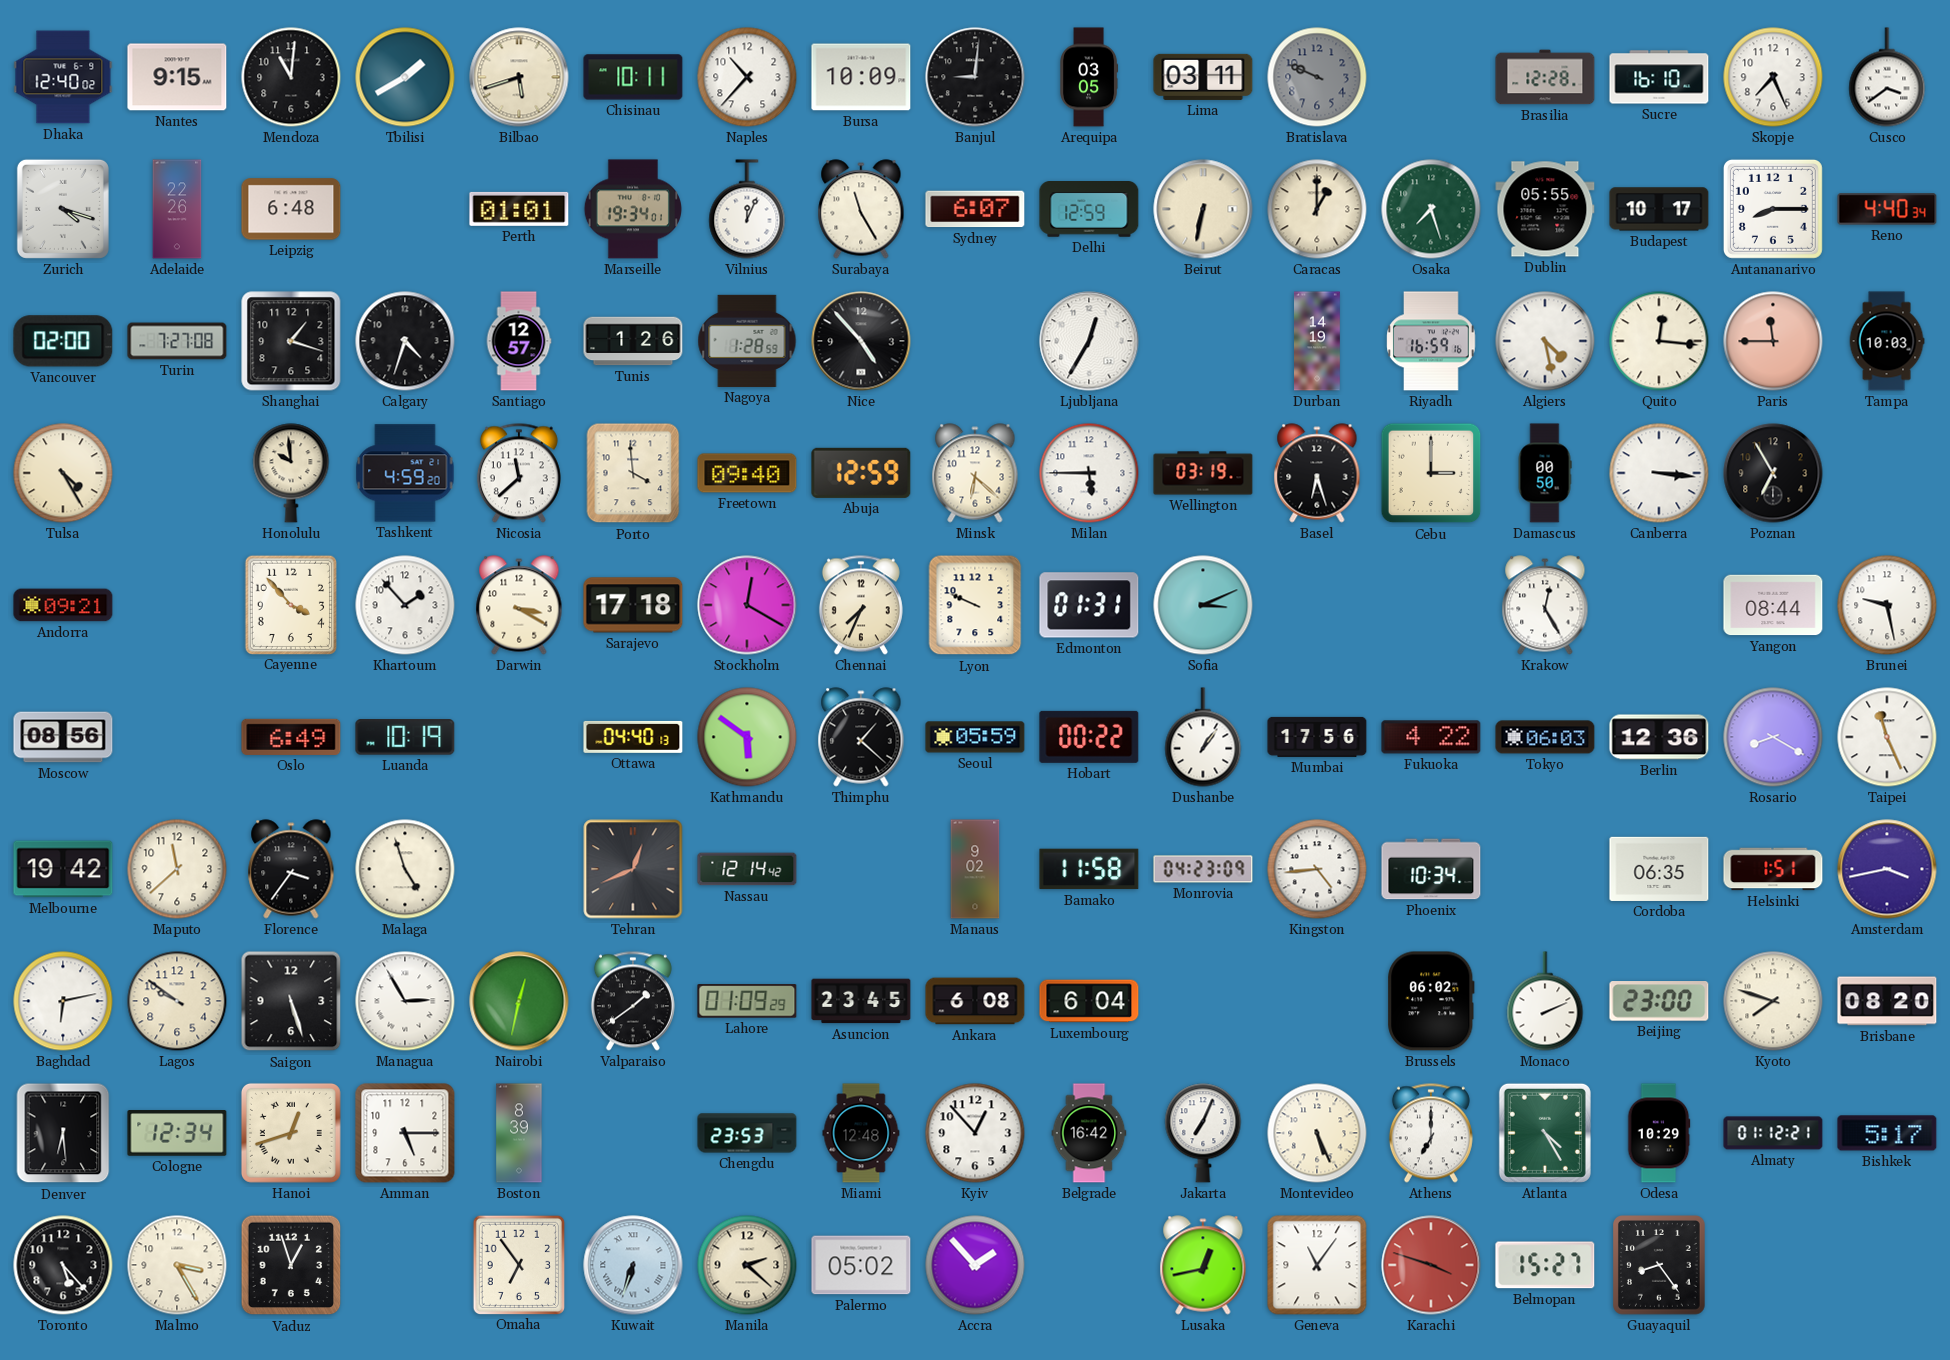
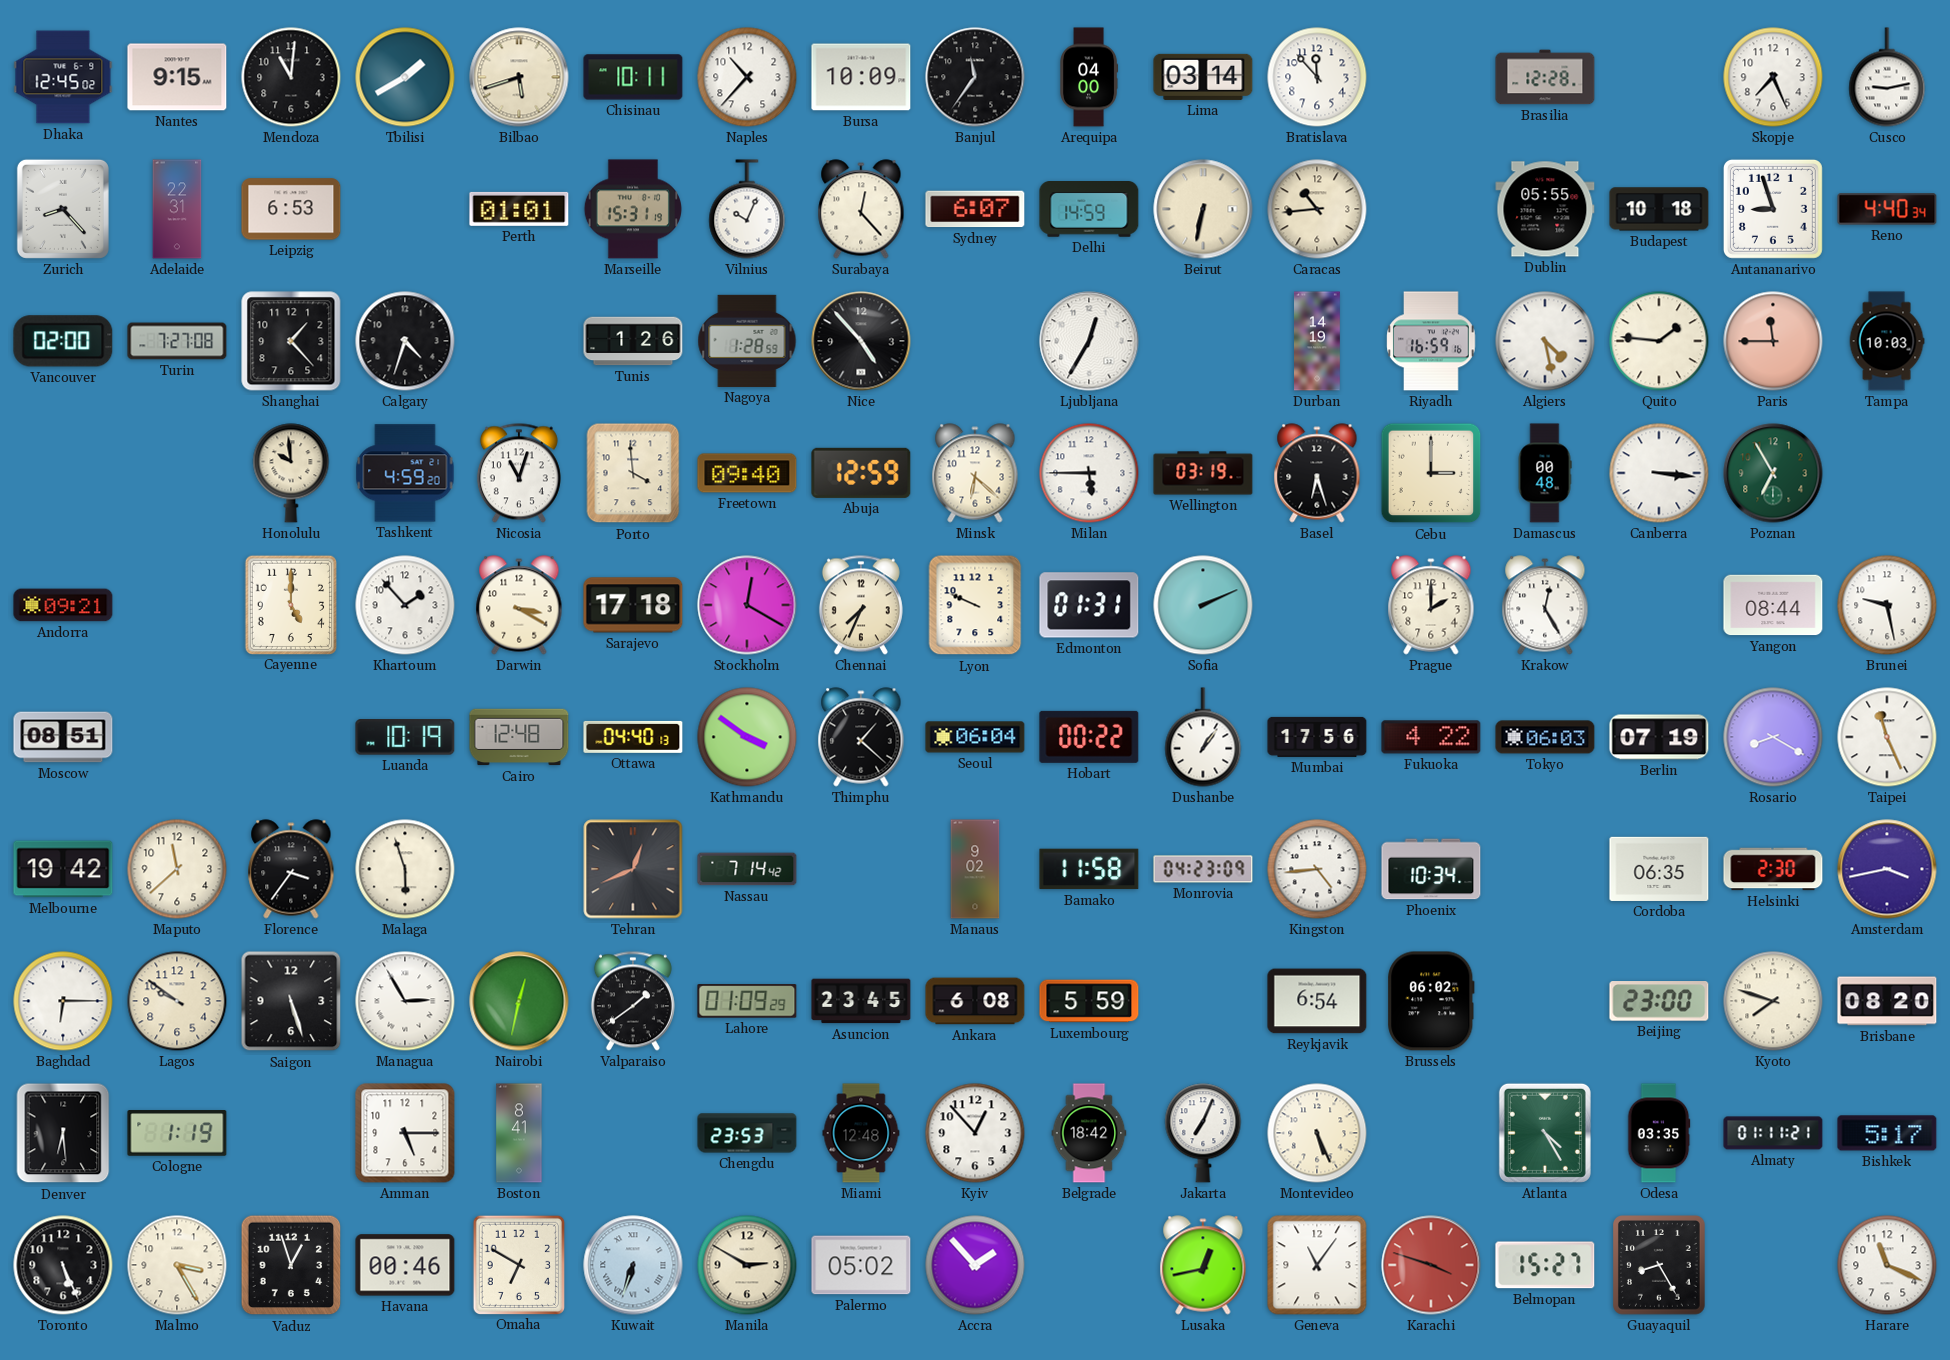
Dhaka: 12:40 -> 12:45
Banjul: 9:01 -> 11:36
Arequipa: 03:05 -> 04:00
Lima: 03:11 -> 03:14
Bratislava: 9:49 -> 11:53
Bratislava dial: grey -> white
Sucre: 16:10 -> none
Cusco: 3:39 -> 9:13
Zurich: 4:18 -> 8:23
Adelaide: 22:26 -> 22:31
Leipzig: 6:48 -> 6:53
Marseille: 19:34 -> 15:31
Vilnius: 12:04 -> 10:04
Surabaya: 11:25 -> 12:23
Delhi: 12:59 -> 14:59
Caracas: 1:00 -> 10:44
Osaka: 7:27 -> none
Budapest: 10:17 -> 10:18
Antananarivo: 8:15 -> 8:57
Shanghai: 1:18 -> 1:23
Santiago: 12:57 -> none
Quito: 12:16 -> 1:46
Tulsa: 4:25 -> none
Nicosia: 11:38 -> 11:03
Damascus: 00:50 -> 00:48
Poznan dial: black -> green
Cayenne: 3:53 -> 5:00
Sofia: 3:11 -> 2:11
Prague: none -> 2:00
Moscow: 08:56 -> 08:51
Oslo: 6:49 -> none
Cairo: none -> 12:48
Kathmandu: 5:51 -> 3:51
Seoul: 05:59 -> 06:04
Berlin: 12:36 -> 07:19
Malaga: 4:57 -> 5:57
Nassau: 12:14 -> 7:14
Helsinki: 1:51 -> 2:30
Baghdad: 6:13 -> 6:15
Luxembourg: 6:04 -> 5:59
Reykjavik: none -> 6:54
Monaco: 2:11 -> none
Cologne: 12:34 -> 1:19
Hanoi: 12:42 -> none
Boston: 8:39 -> 8:41
Belgrade: 16:42 -> 18:42
Athens: 7:00 -> none
Odesa: 10:29 -> 03:35
Almaty: 01:12 -> 01:11
Toronto: 5:23 -> 5:26
Havana: none -> 00:46
Omaha: 6:54 -> 6:50
Manila: 2:22 -> 2:50
Guayaquil: 8:24 -> 8:25
Harare: none -> 11:19
